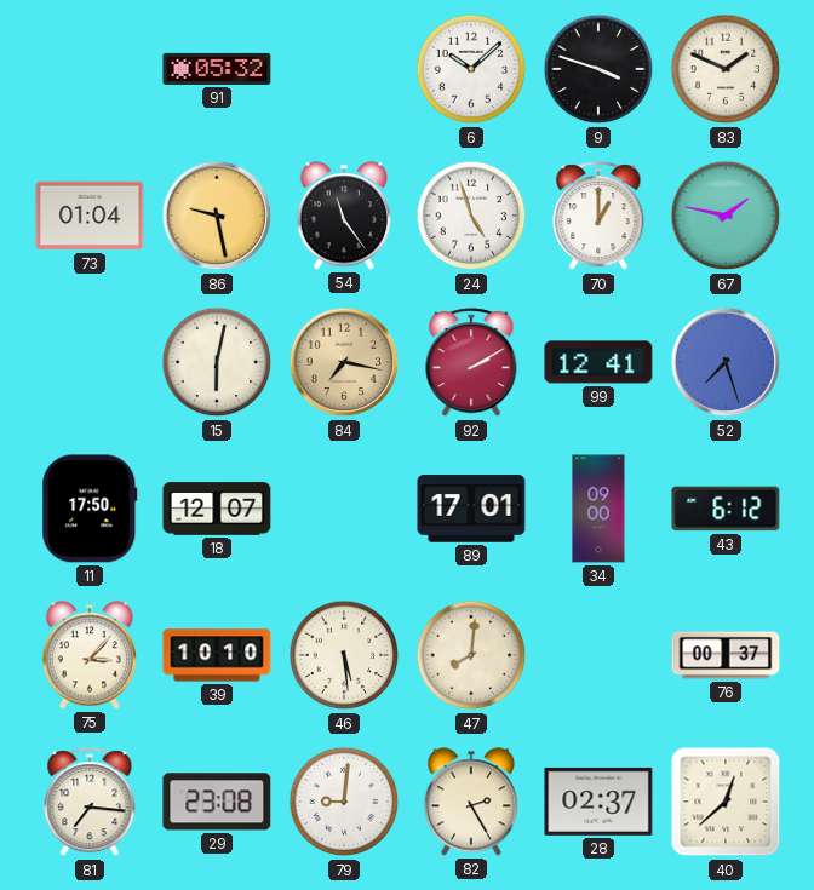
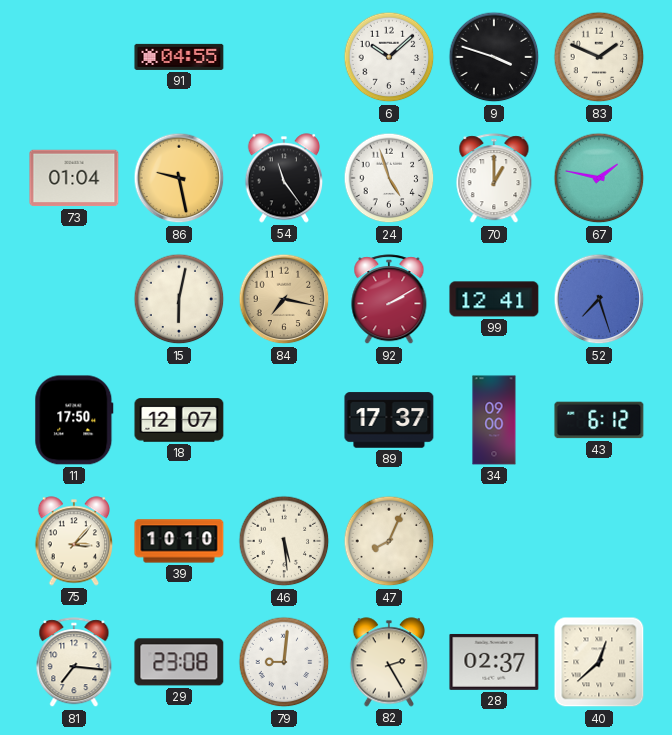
91: 05:32 -> 04:55
89: 17:01 -> 17:37
47: 8:01 -> 8:04
76: 00:37 -> none
